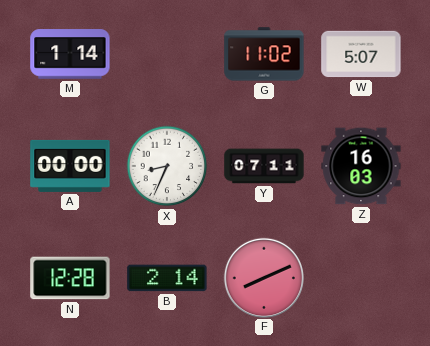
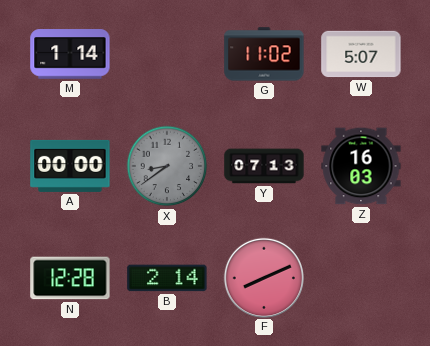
X: 8:34 -> 8:39
X dial: white -> grey
Y: 07:11 -> 07:13
